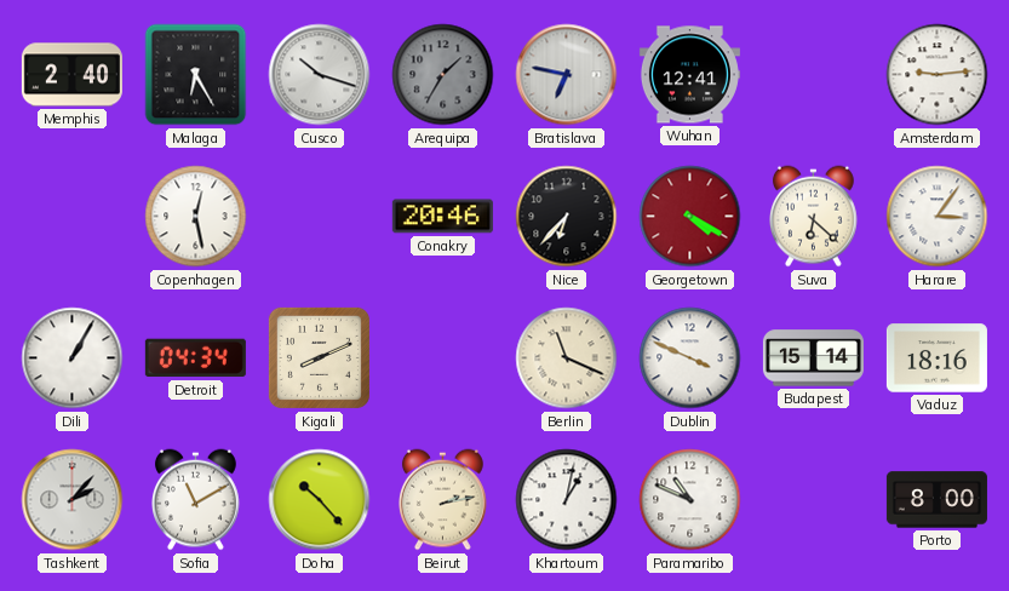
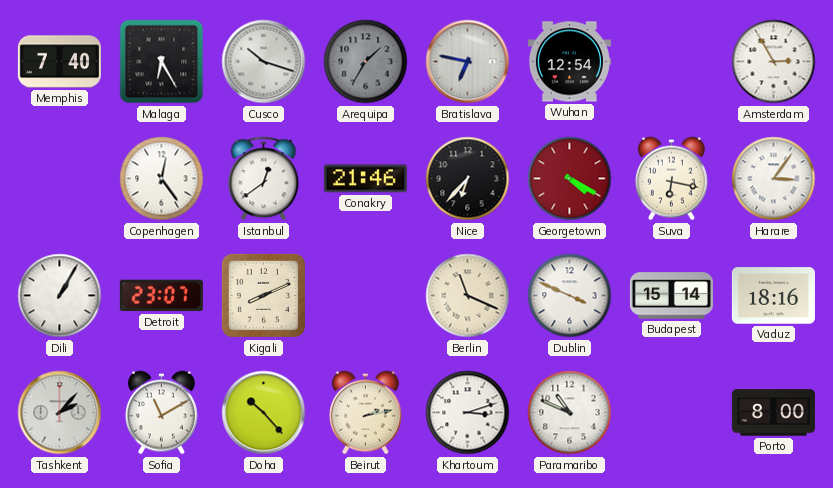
Memphis: 2:40 -> 7:40
Wuhan: 12:41 -> 12:54
Amsterdam: 9:14 -> 2:55
Copenhagen: 12:28 -> 12:24
Istanbul: none -> 12:39
Conakry: 20:46 -> 21:46
Suva: 6:22 -> 6:17
Detroit: 04:34 -> 23:07
Khartoum: 1:02 -> 3:12
